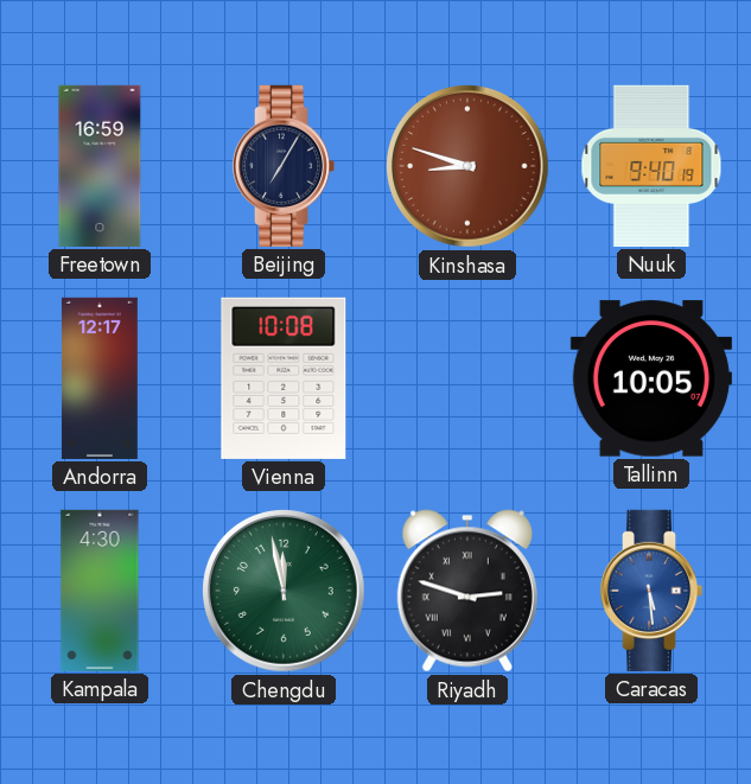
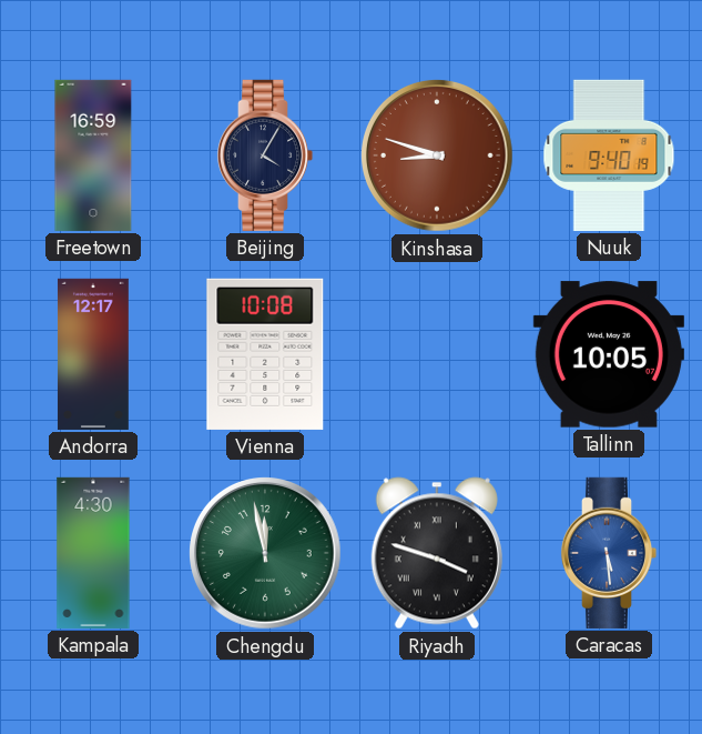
Beijing: 7:05 -> 4:05
Riyadh: 2:48 -> 3:48
